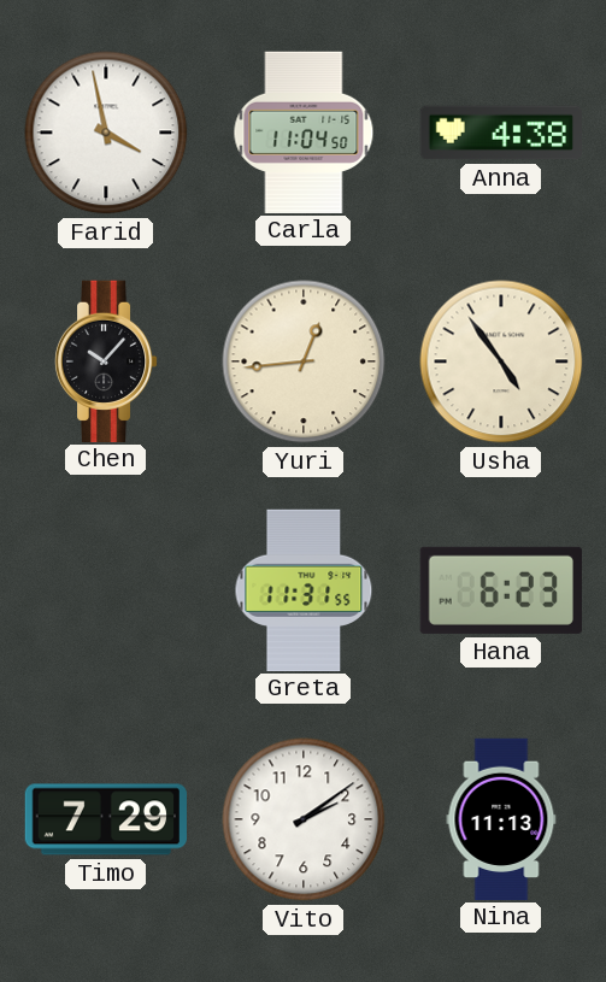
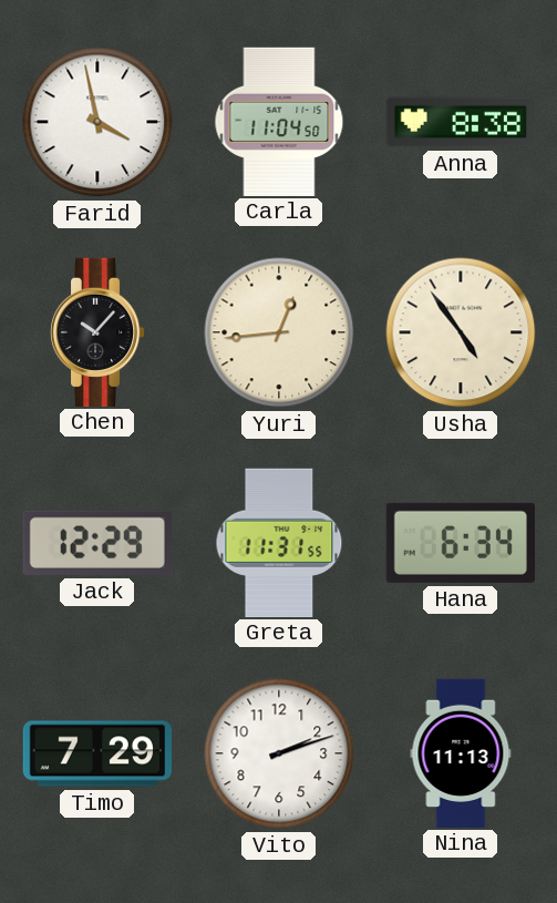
Anna: 4:38 -> 8:38
Jack: none -> 12:29
Hana: 6:23 -> 6:34
Vito: 2:09 -> 2:12
